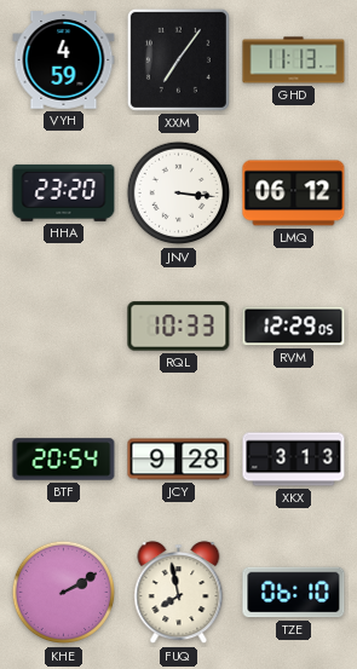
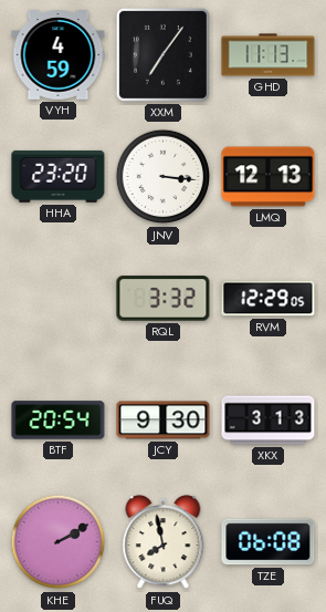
LMQ: 06:12 -> 12:13
RQL: 10:33 -> 3:32
JCY: 9:28 -> 9:30
TZE: 06:10 -> 06:08
